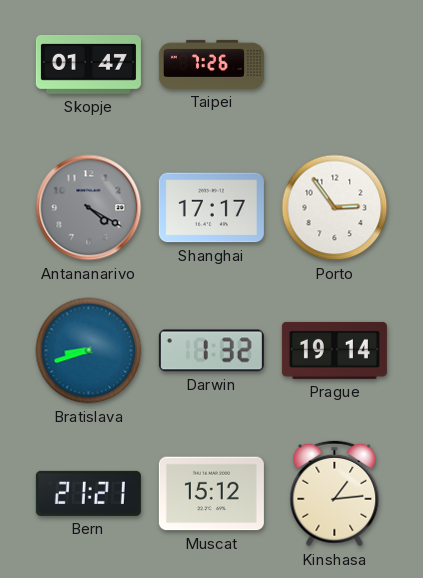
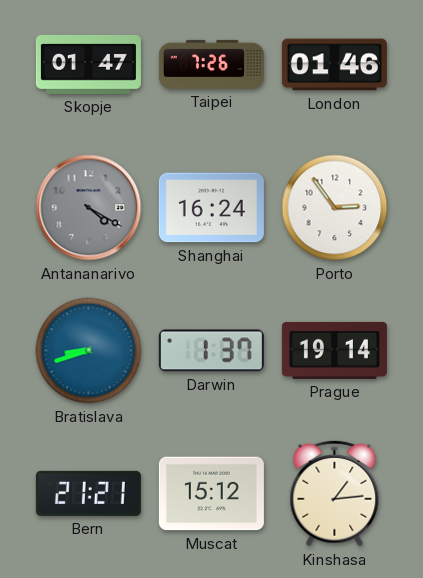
London: none -> 01:46
Shanghai: 17:17 -> 16:24
Darwin: 1:32 -> 1:37
